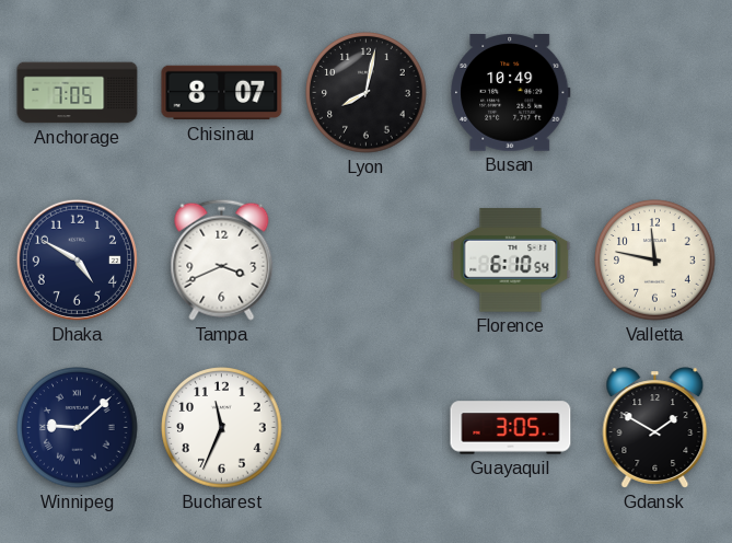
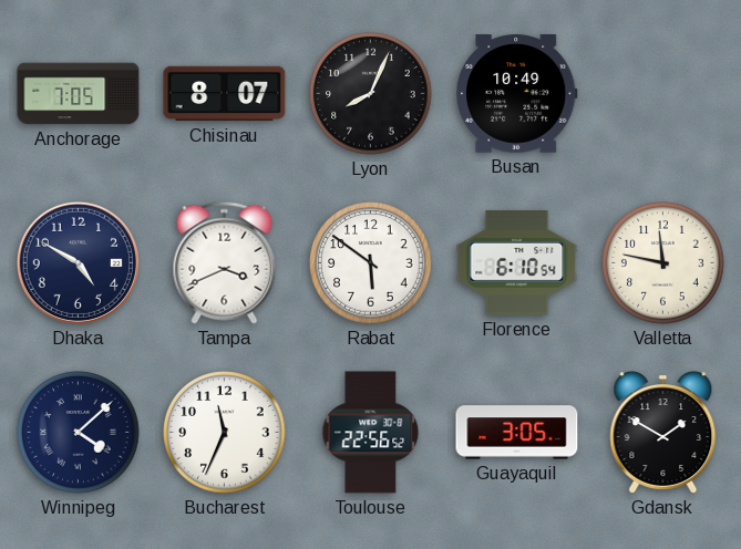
Lyon: 8:02 -> 8:04
Rabat: none -> 5:51
Winnipeg: 9:08 -> 4:08
Toulouse: none -> 22:56
